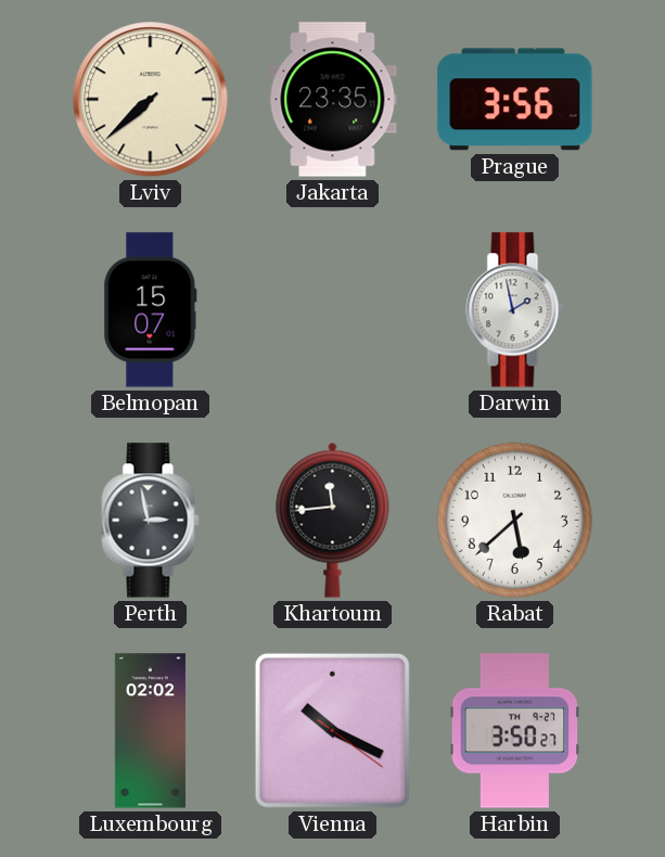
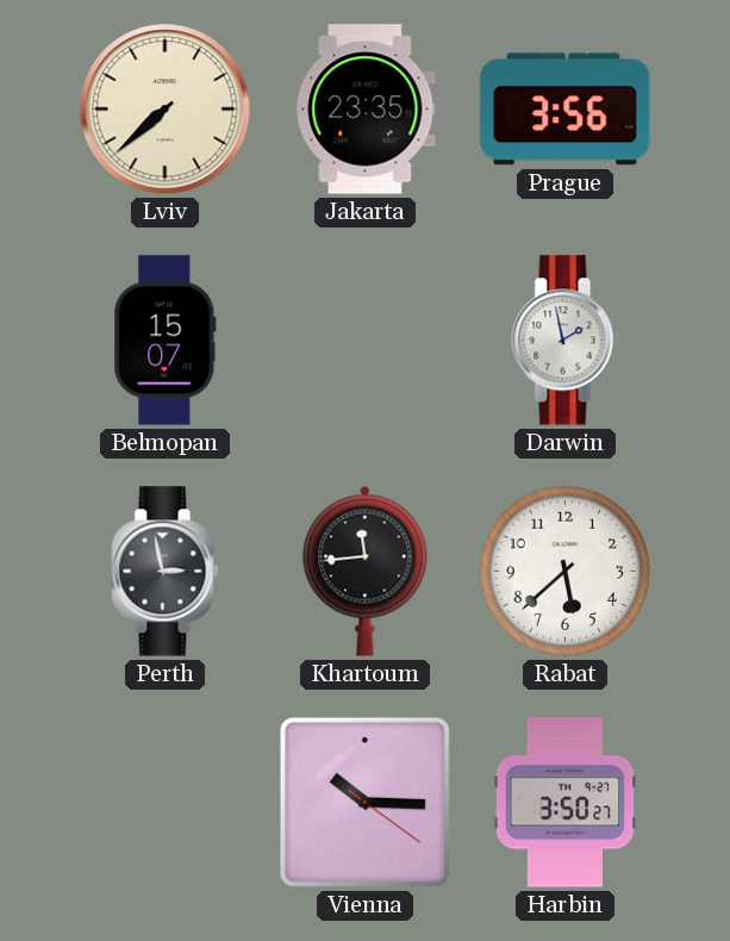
Luxembourg: 02:02 -> none
Vienna: 10:19 -> 10:15
